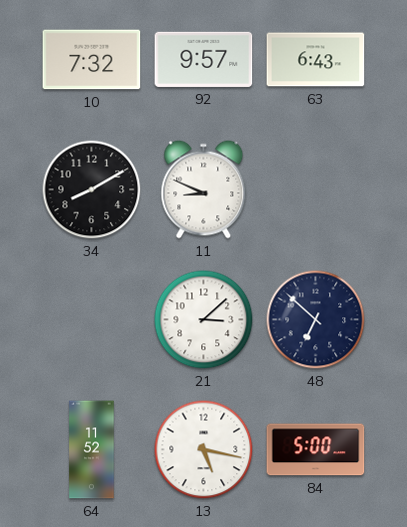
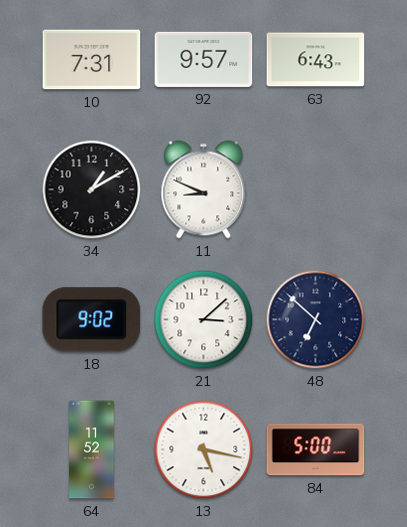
10: 7:32 -> 7:31
34: 8:10 -> 1:10
18: none -> 9:02
